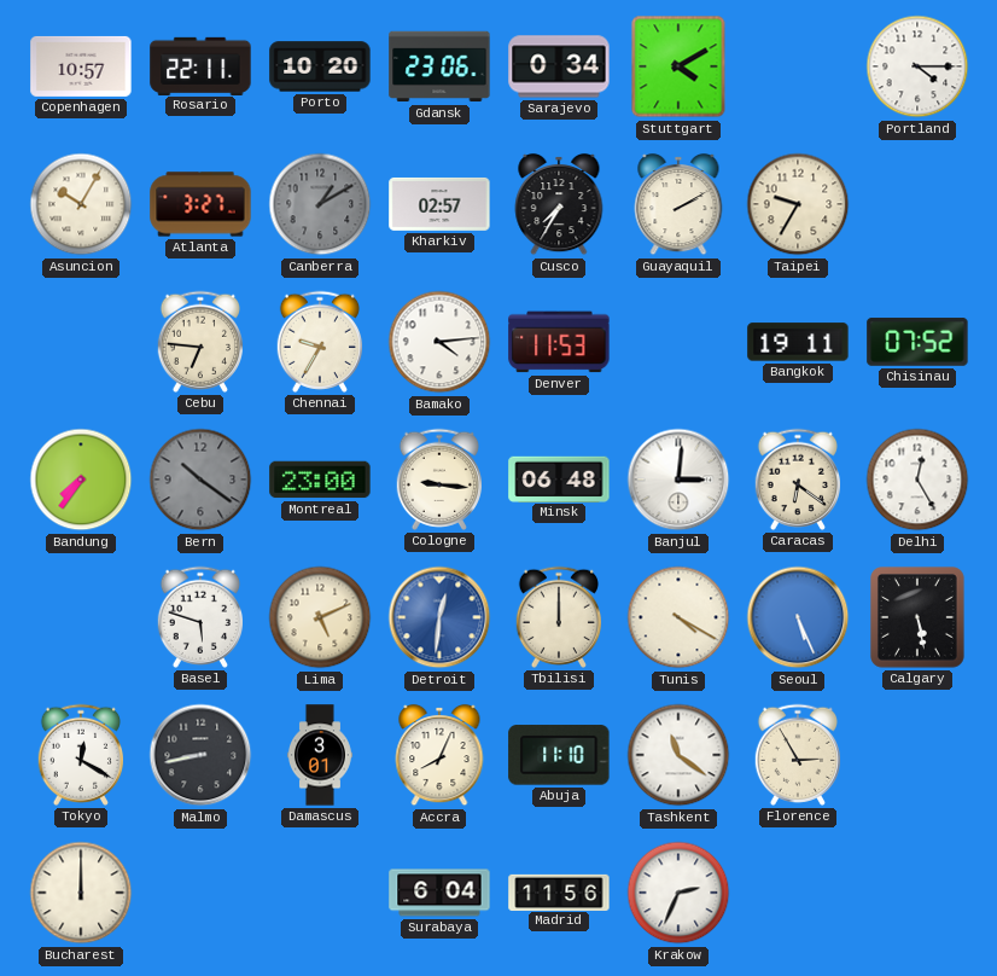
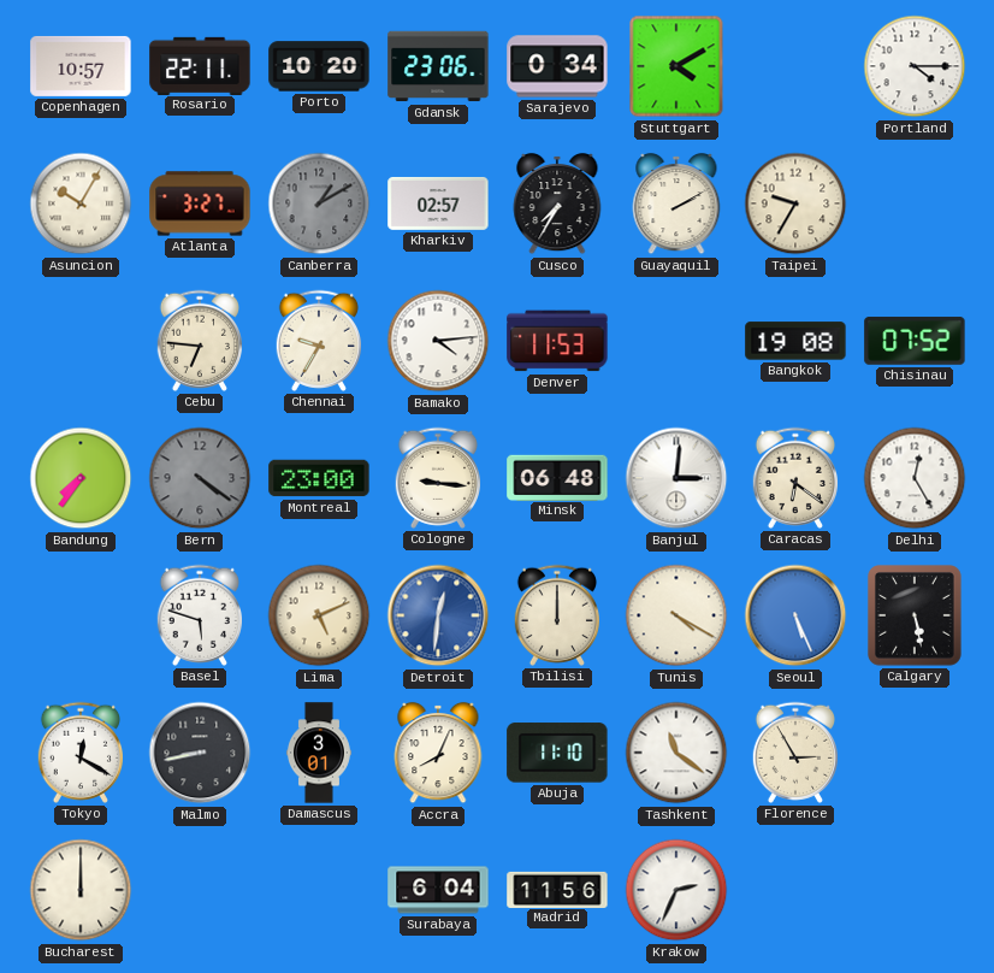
Bangkok: 19:11 -> 19:08
Bern: 10:21 -> 4:21
